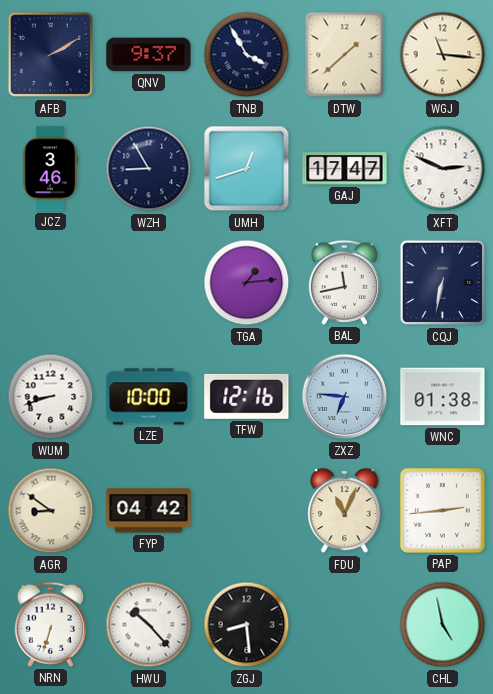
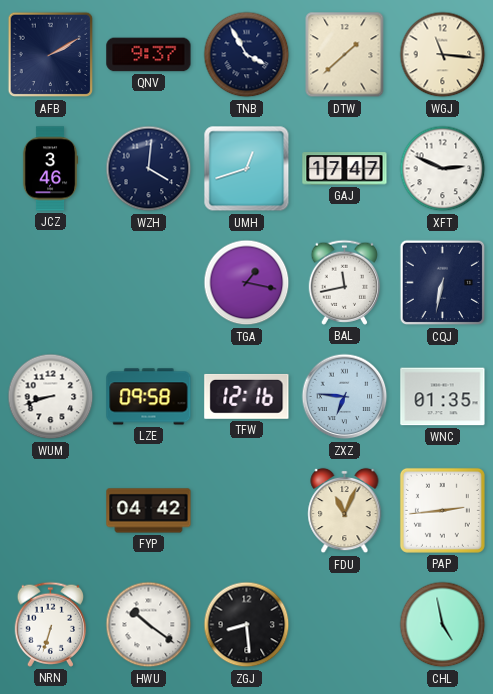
WZH: 8:55 -> 4:01
TGA: 1:14 -> 1:17
LZE: 10:00 -> 09:58
WNC: 01:38 -> 01:35
AGR: 8:51 -> none
HWU: 10:23 -> 10:21
